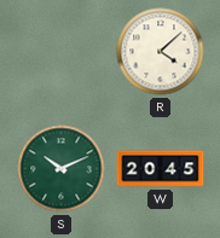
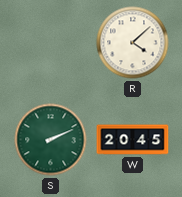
S: 10:11 -> 2:11
